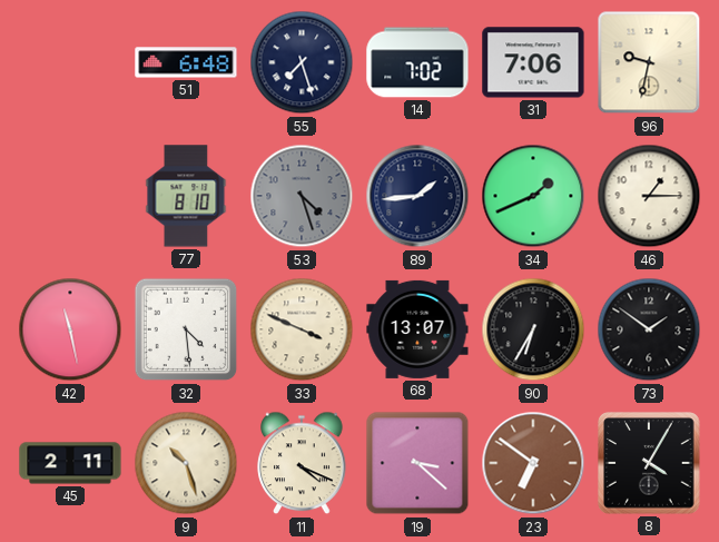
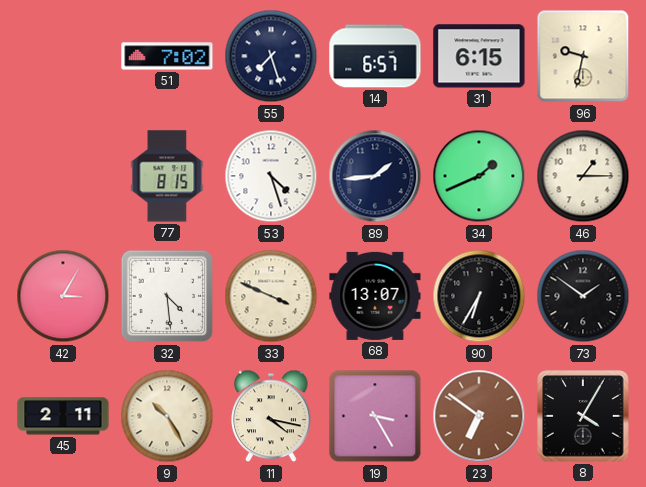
51: 6:48 -> 7:02
14: 7:02 -> 6:57
31: 7:06 -> 6:15
77: 8:10 -> 8:15
53 dial: grey -> white
42: 11:28 -> 3:05
9: 10:27 -> 10:25
11: 4:19 -> 4:17
19: 3:22 -> 3:25
